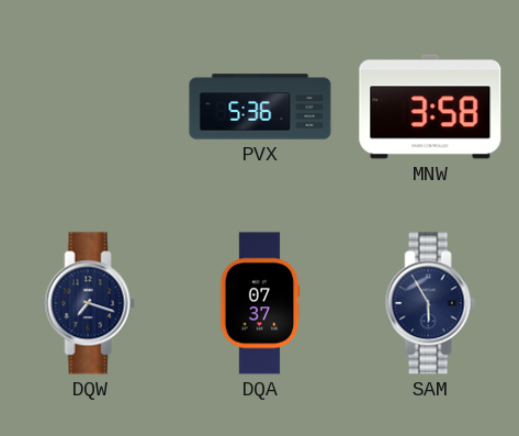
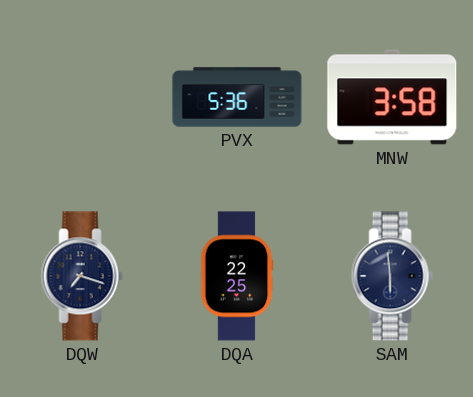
DQA: 07:37 -> 22:25
SAM: 5:55 -> 5:59
